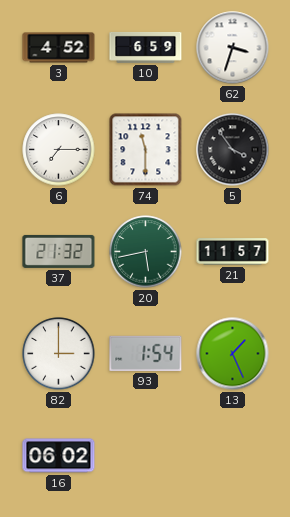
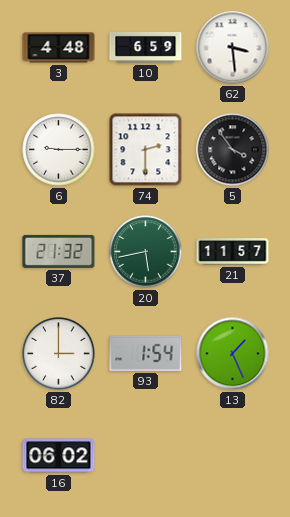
3: 4:52 -> 4:48
62: 3:33 -> 3:29
6: 7:15 -> 9:15
74: 11:30 -> 2:30
